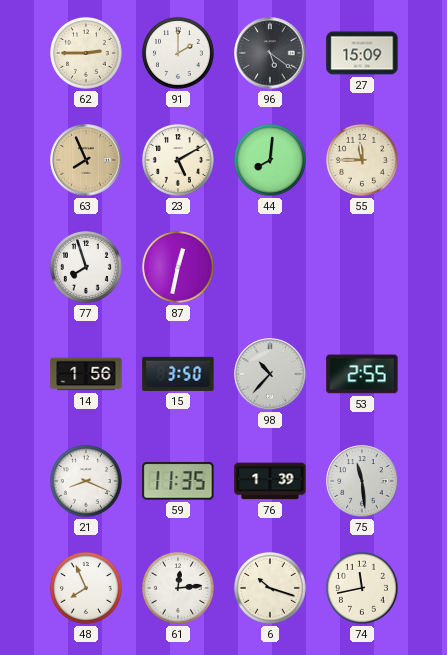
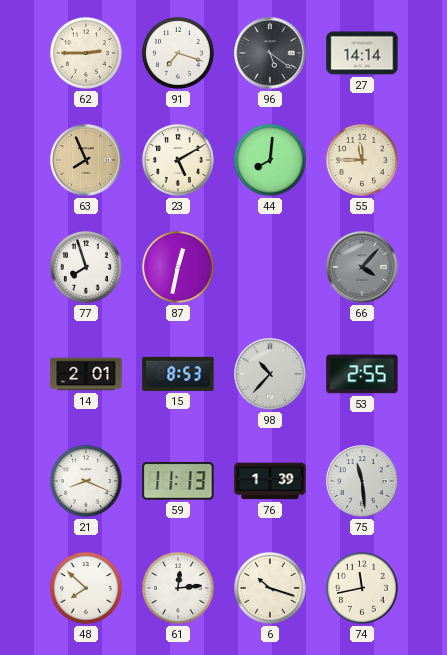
91: 2:00 -> 7:18
27: 15:09 -> 14:14
66: none -> 4:07
14: 1:56 -> 2:01
15: 3:50 -> 8:53
59: 11:35 -> 11:13
48: 7:56 -> 7:52
